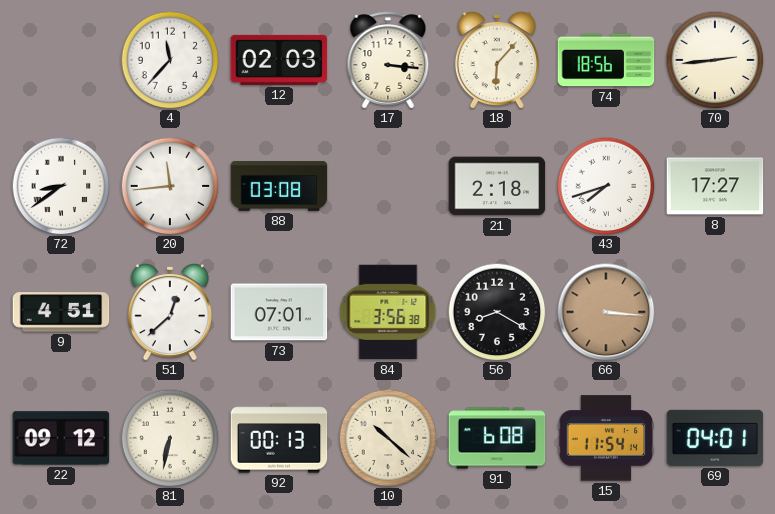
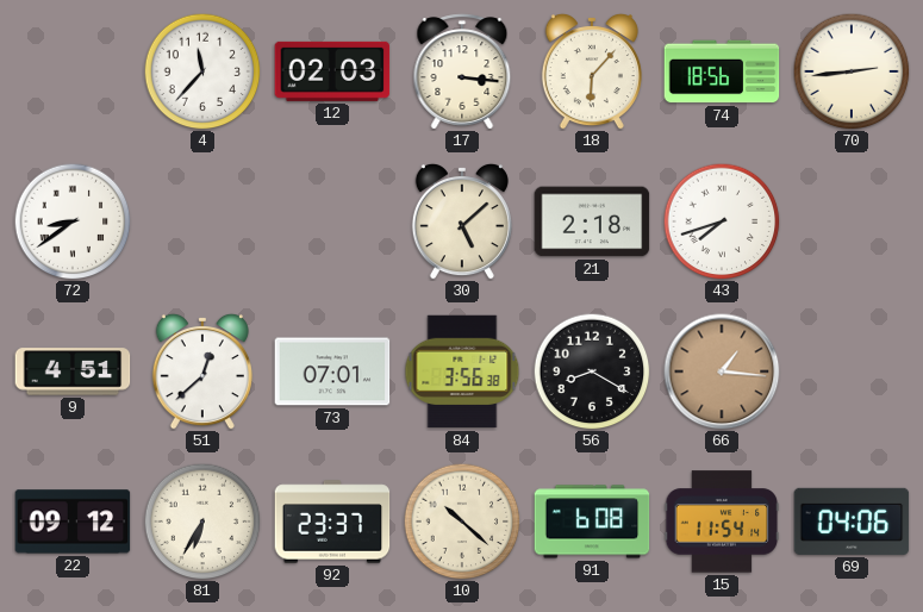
20: 11:44 -> none
88: 03:08 -> none
30: none -> 5:08
8: 17:27 -> none
66: 3:16 -> 1:16
81: 6:32 -> 6:35
92: 00:13 -> 23:37
69: 04:01 -> 04:06
